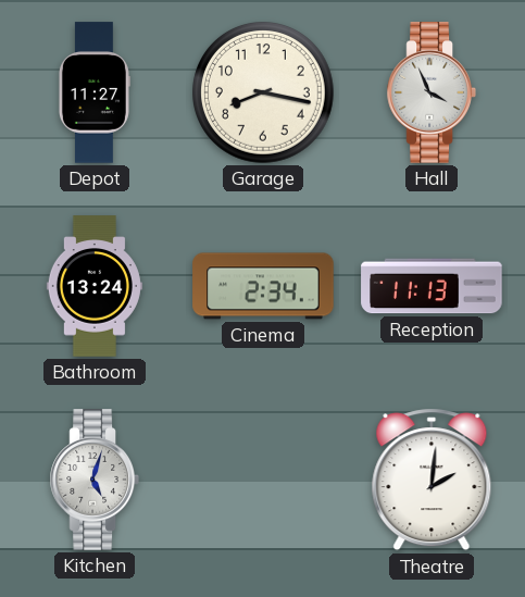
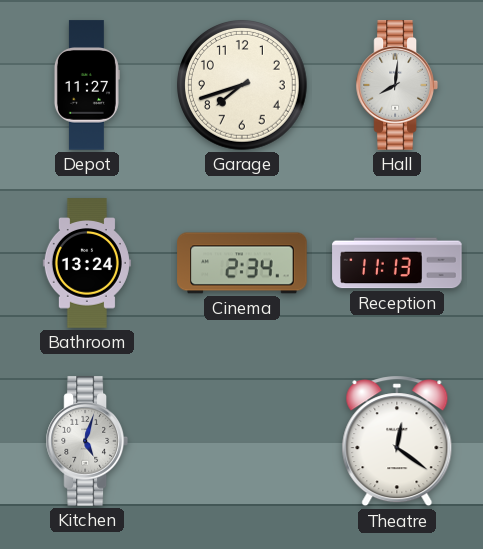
Garage: 8:17 -> 7:42
Hall: 3:56 -> 8:01
Theatre: 2:01 -> 12:21
